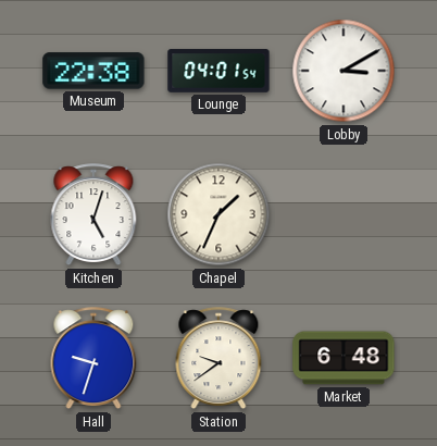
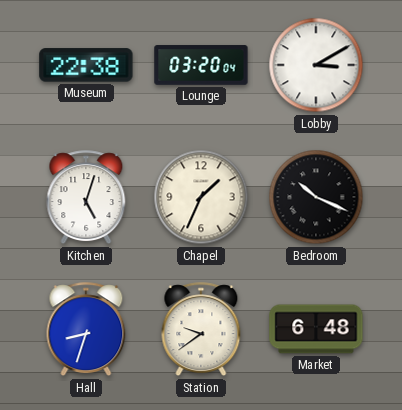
Lounge: 04:01 -> 03:20
Bedroom: none -> 10:19
Hall: 9:33 -> 8:33
